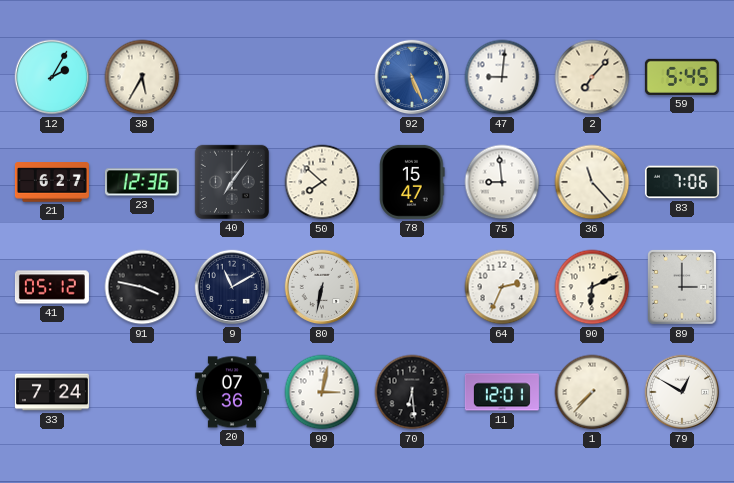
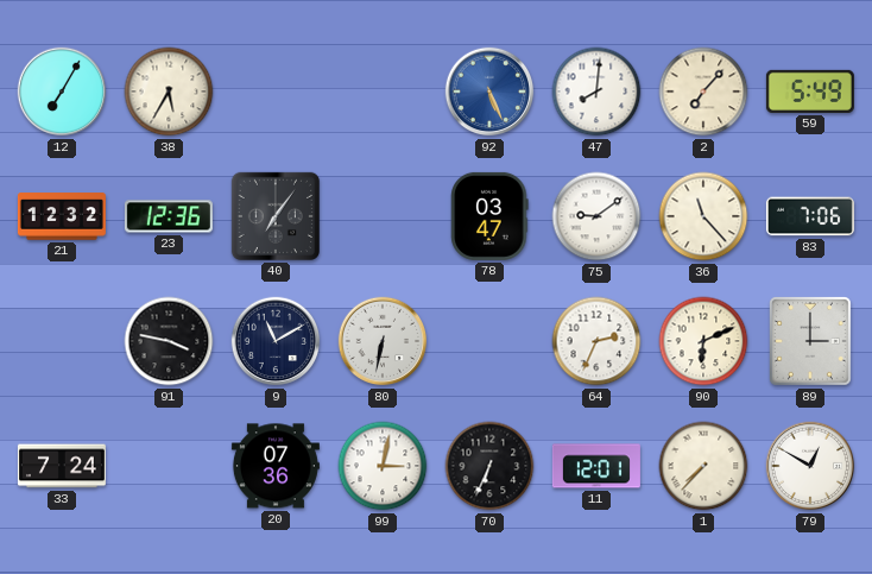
12: 2:05 -> 7:05
47: 9:01 -> 8:01
59: 5:45 -> 5:49
21: 6:27 -> 12:32
50: 7:52 -> none
78: 15:47 -> 03:47
75: 8:59 -> 9:09
41: 05:12 -> none
70: 6:29 -> 6:34
